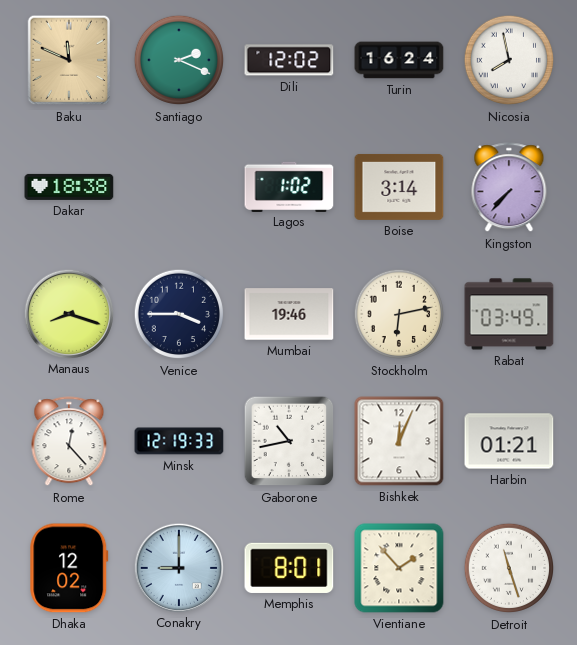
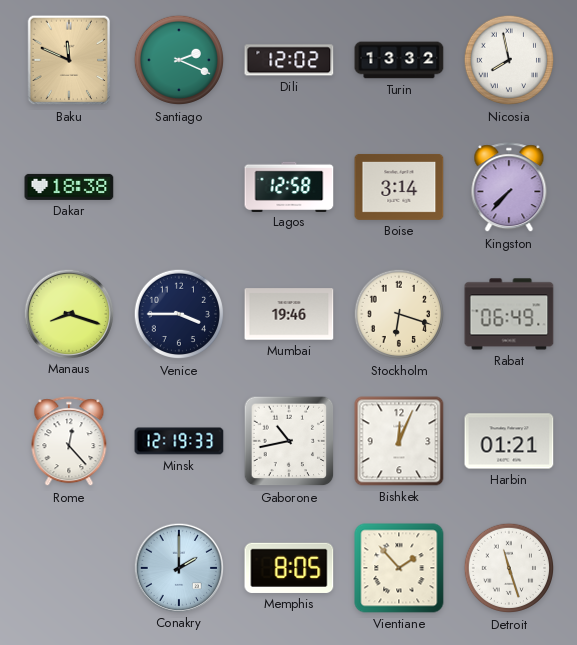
Turin: 16:24 -> 13:32
Lagos: 1:02 -> 12:58
Stockholm: 6:13 -> 6:18
Rabat: 03:49 -> 06:49
Dhaka: 12:02 -> none
Conakry: 9:00 -> 2:00
Memphis: 8:01 -> 8:05
